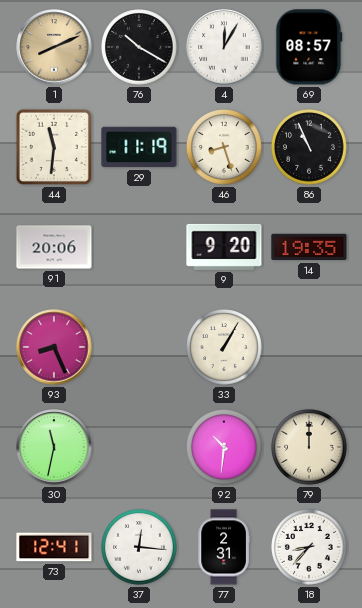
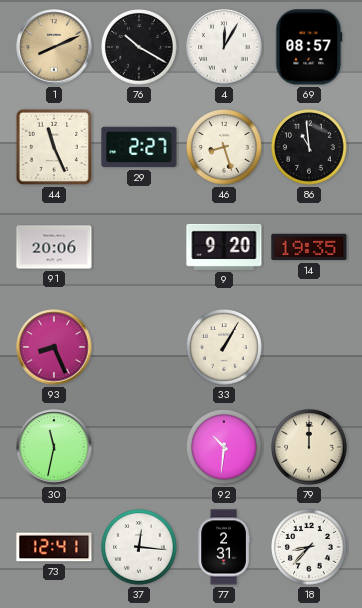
44: 11:31 -> 11:26
29: 11:19 -> 2:27
86: 10:56 -> 10:59
